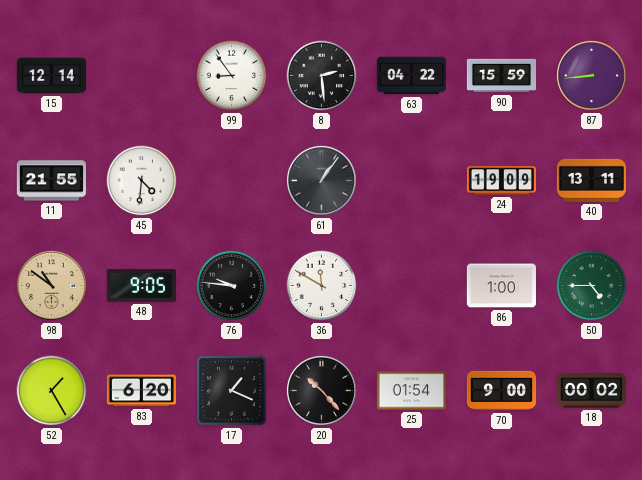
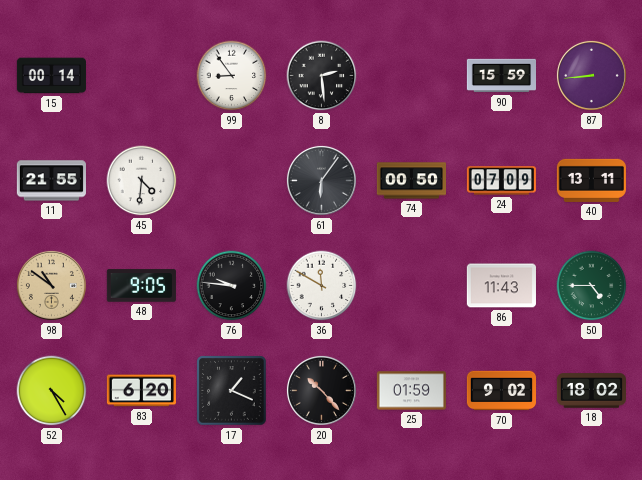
15: 12:14 -> 00:14
63: 04:22 -> none
61: 1:06 -> 6:06
74: none -> 00:50
24: 19:09 -> 07:09
86: 1:00 -> 11:43
52: 1:25 -> 4:25
25: 01:54 -> 01:59
70: 9:00 -> 9:02
18: 00:02 -> 18:02
